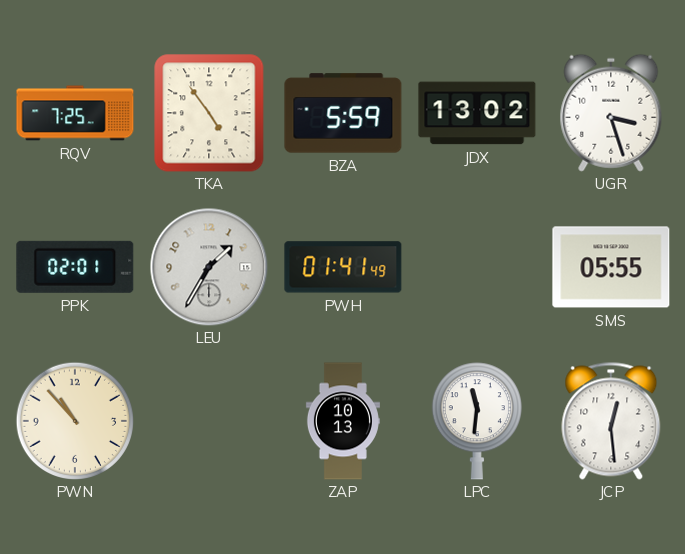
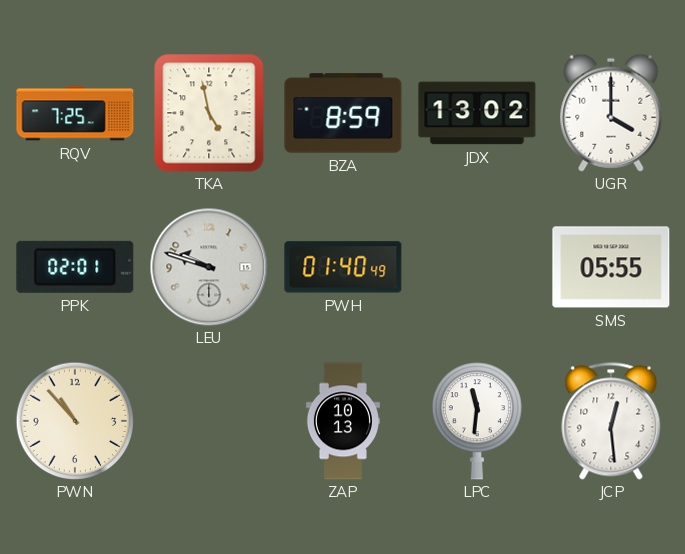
TKA: 4:54 -> 4:58
BZA: 5:59 -> 8:59
UGR: 3:27 -> 4:00
LEU: 1:35 -> 9:48
PWH: 01:41 -> 01:40
